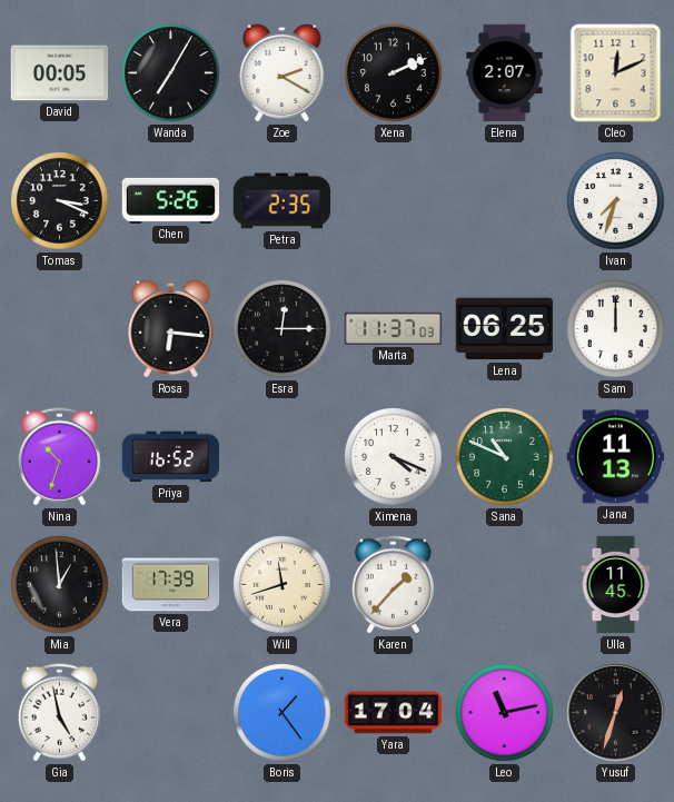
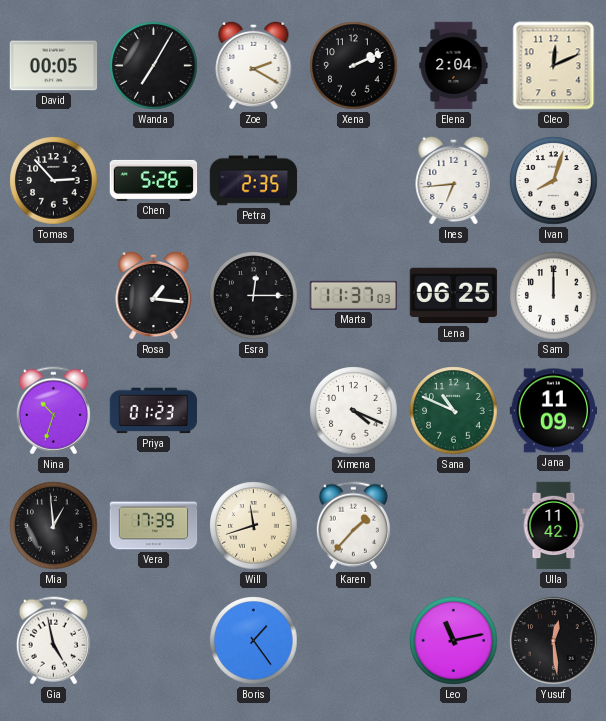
Elena: 2:07 -> 2:04
Tomas: 3:19 -> 2:53
Ines: none -> 6:44
Ivan: 7:33 -> 8:03
Rosa: 6:16 -> 1:16
Priya: 16:52 -> 01:23
Jana: 11:13 -> 11:09
Ulla: 11:45 -> 11:42
Yara: 17:04 -> none
Yusuf: 12:33 -> 12:29
